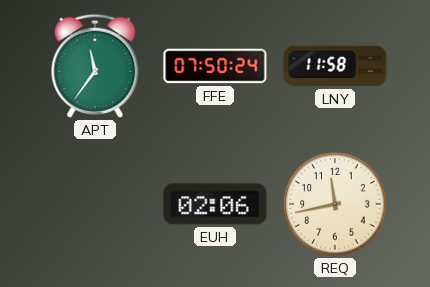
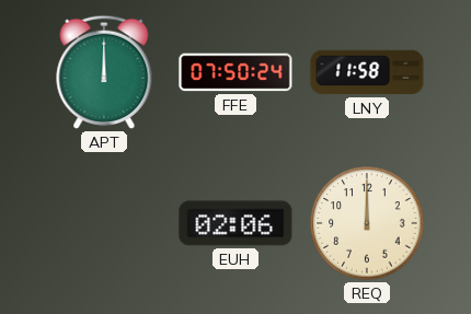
APT: 11:36 -> 12:00
REQ: 11:43 -> 12:00
